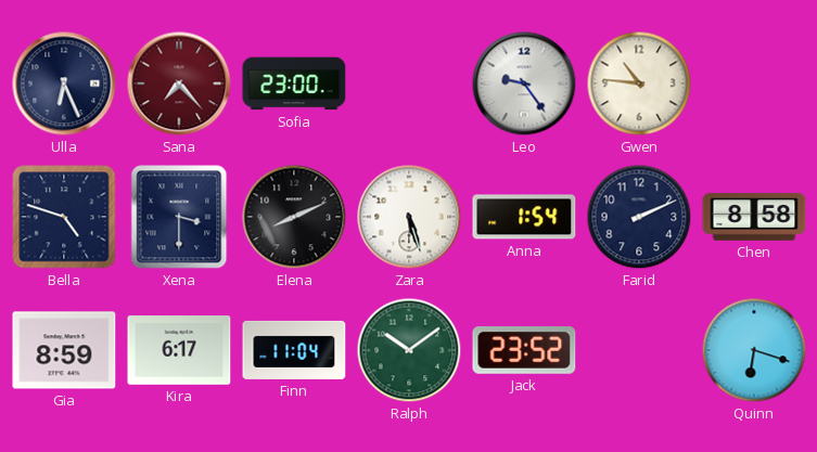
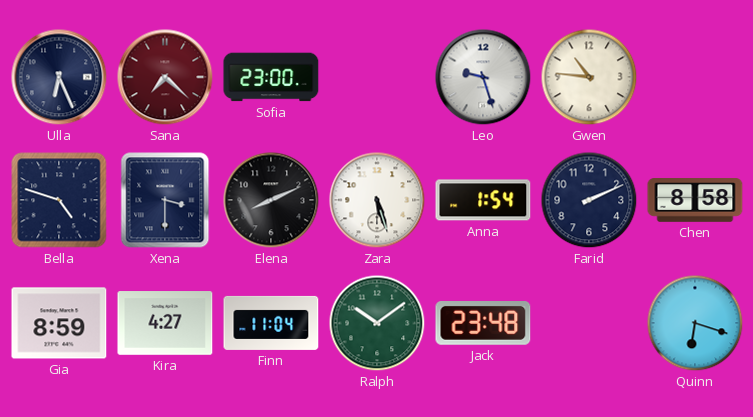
Sana: 7:23 -> 7:22
Leo: 9:24 -> 9:27
Kira: 6:17 -> 4:27
Jack: 23:52 -> 23:48
